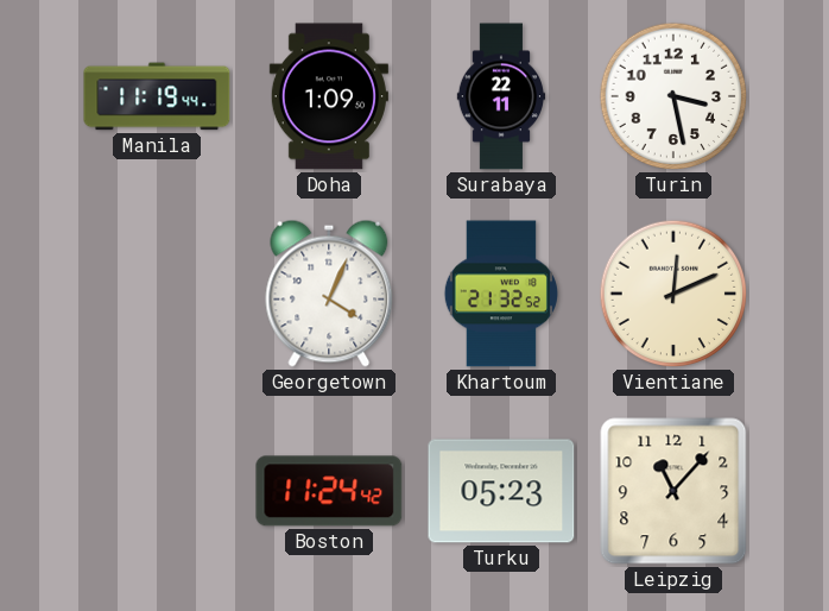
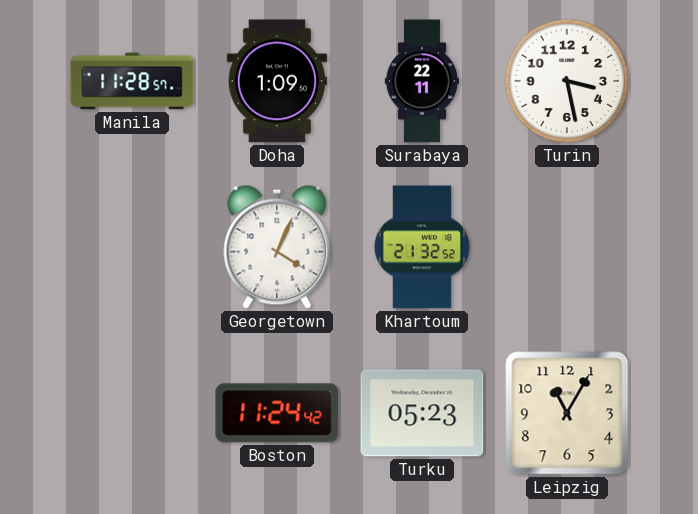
Manila: 11:19 -> 11:28
Vientiane: 12:11 -> none
Leipzig: 11:07 -> 11:05
